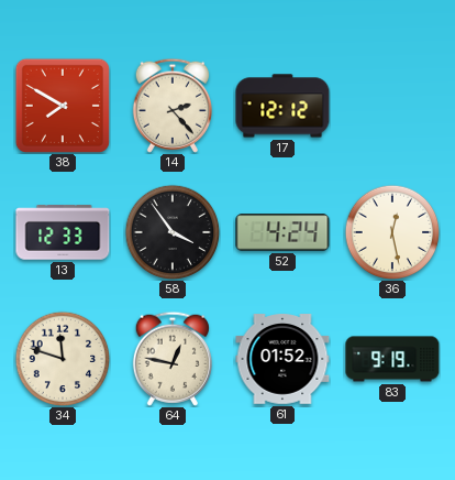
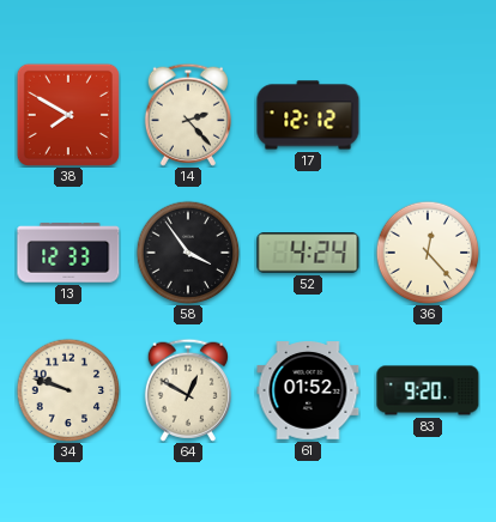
36: 12:28 -> 12:23
34: 11:48 -> 9:48
64: 12:47 -> 12:50
83: 9:19 -> 9:20
